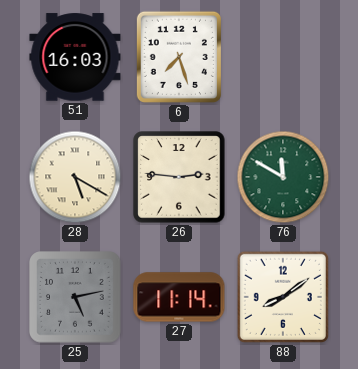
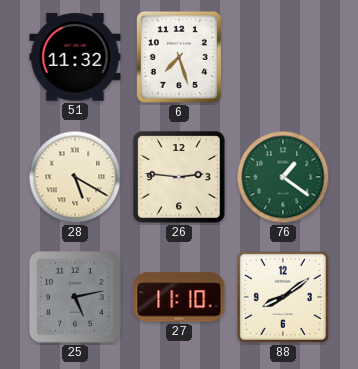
51: 16:03 -> 11:32
76: 11:50 -> 1:21
27: 11:14 -> 11:10
